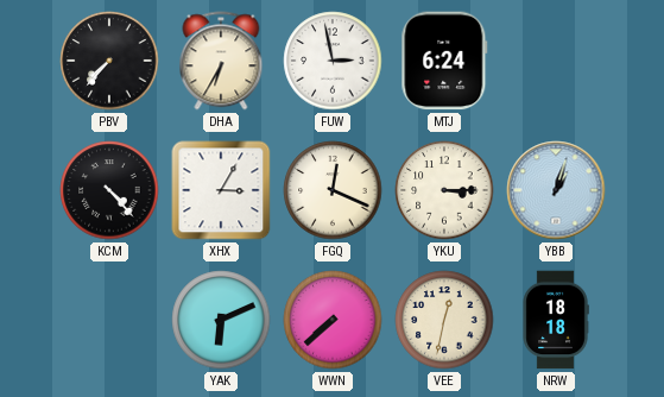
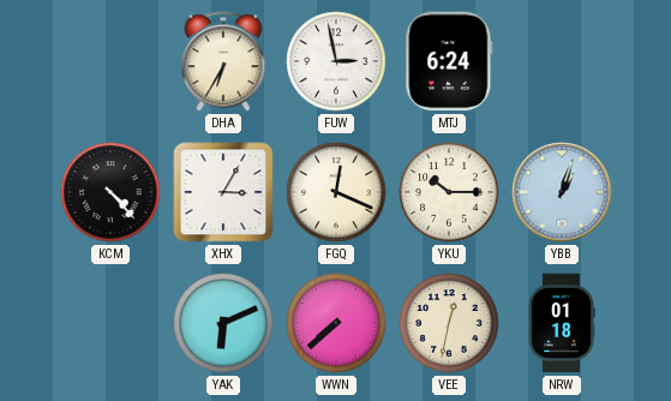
PBV: 7:37 -> none
YKU: 3:15 -> 10:15
NRW: 18:18 -> 01:18
